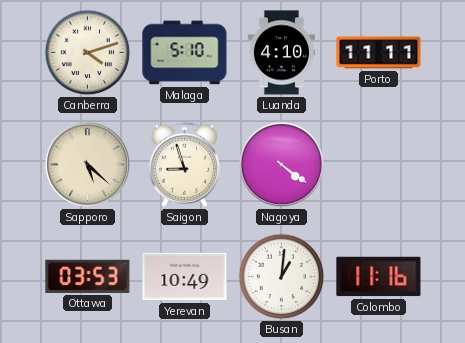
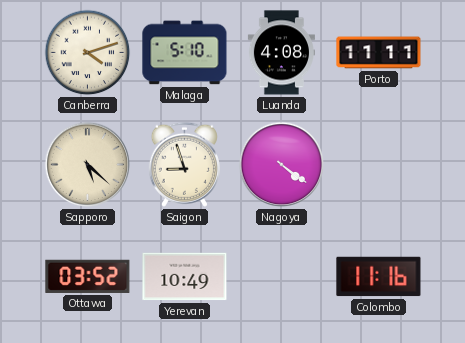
Luanda: 4:10 -> 4:08
Ottawa: 03:53 -> 03:52
Busan: 1:01 -> none
